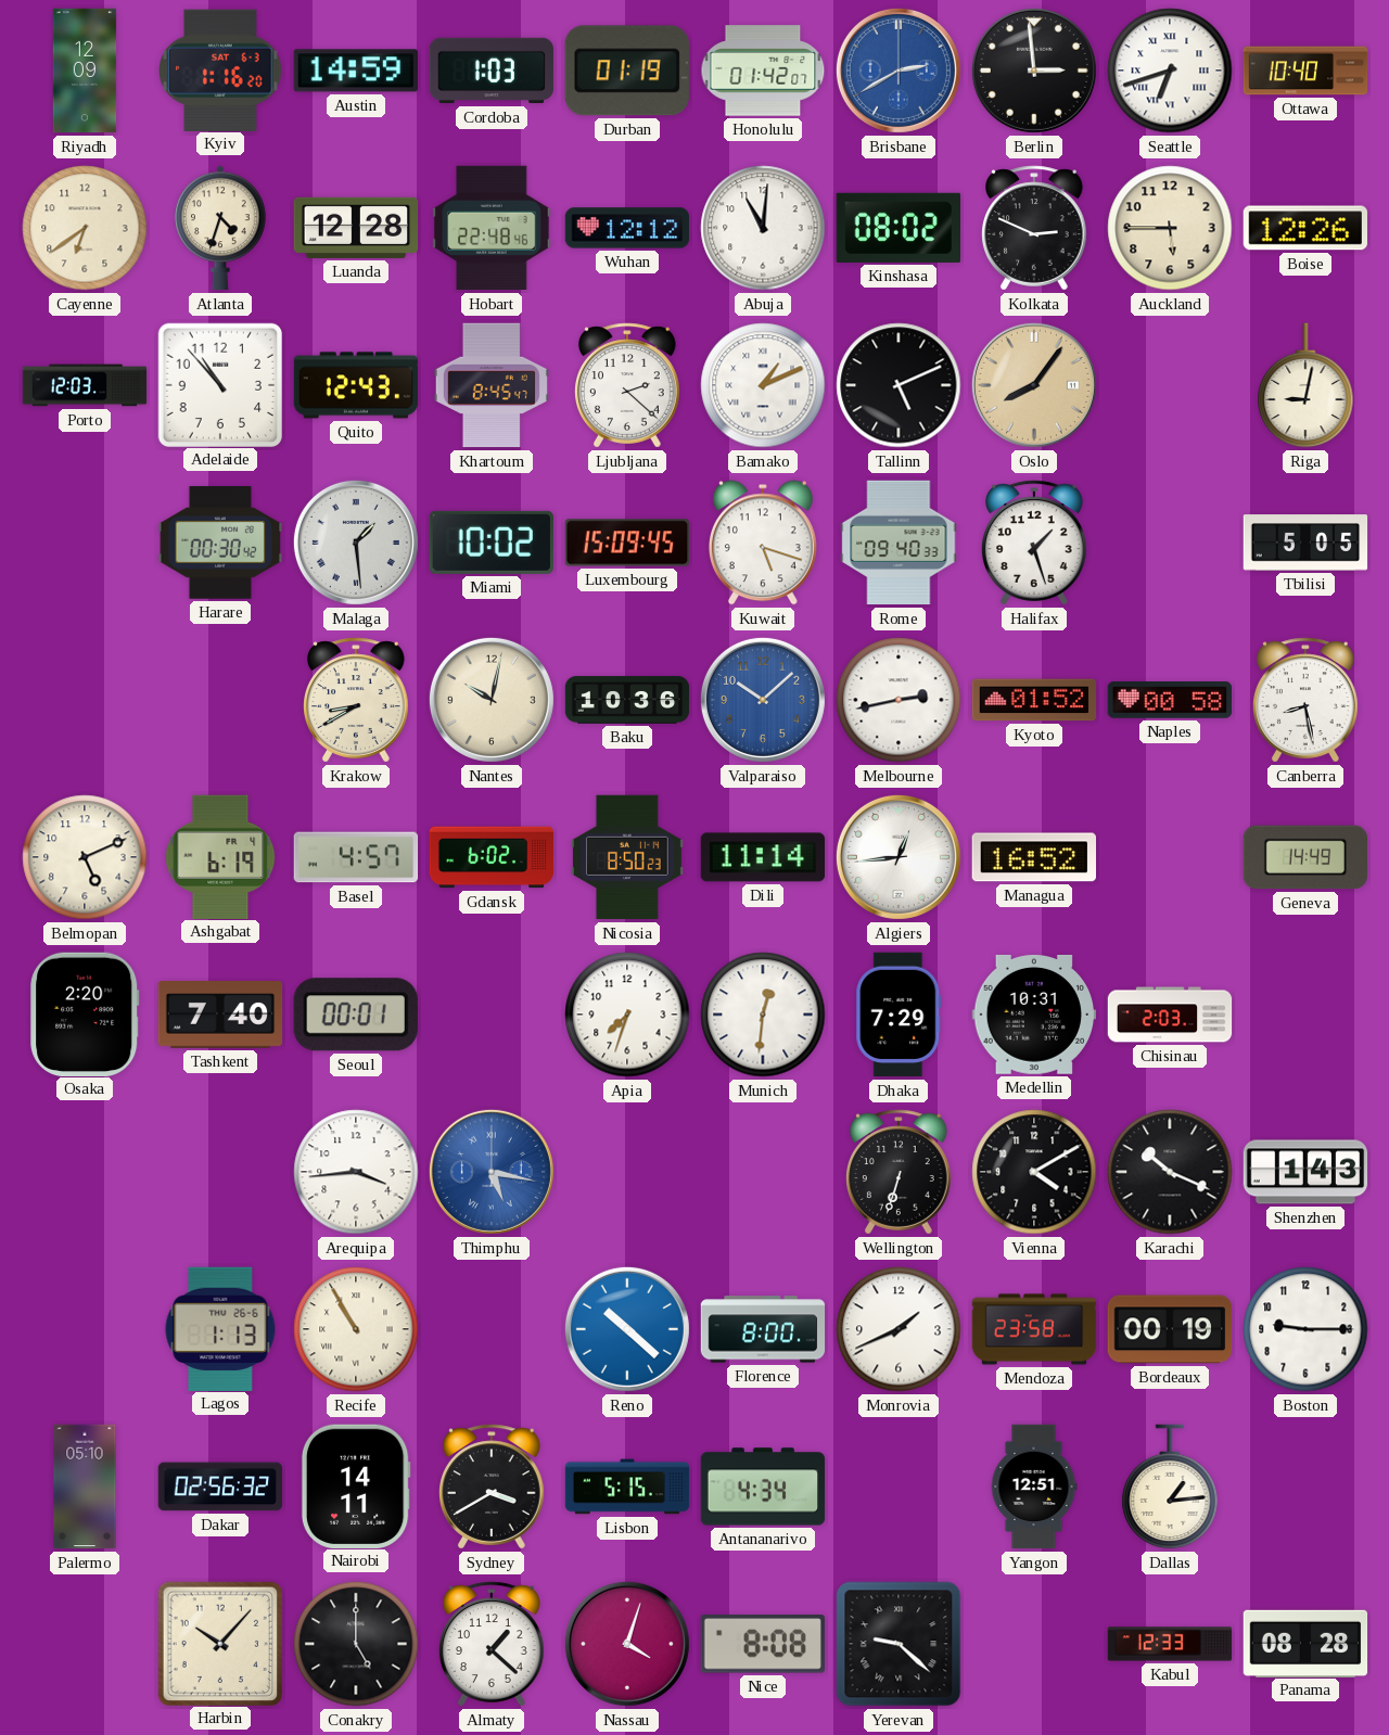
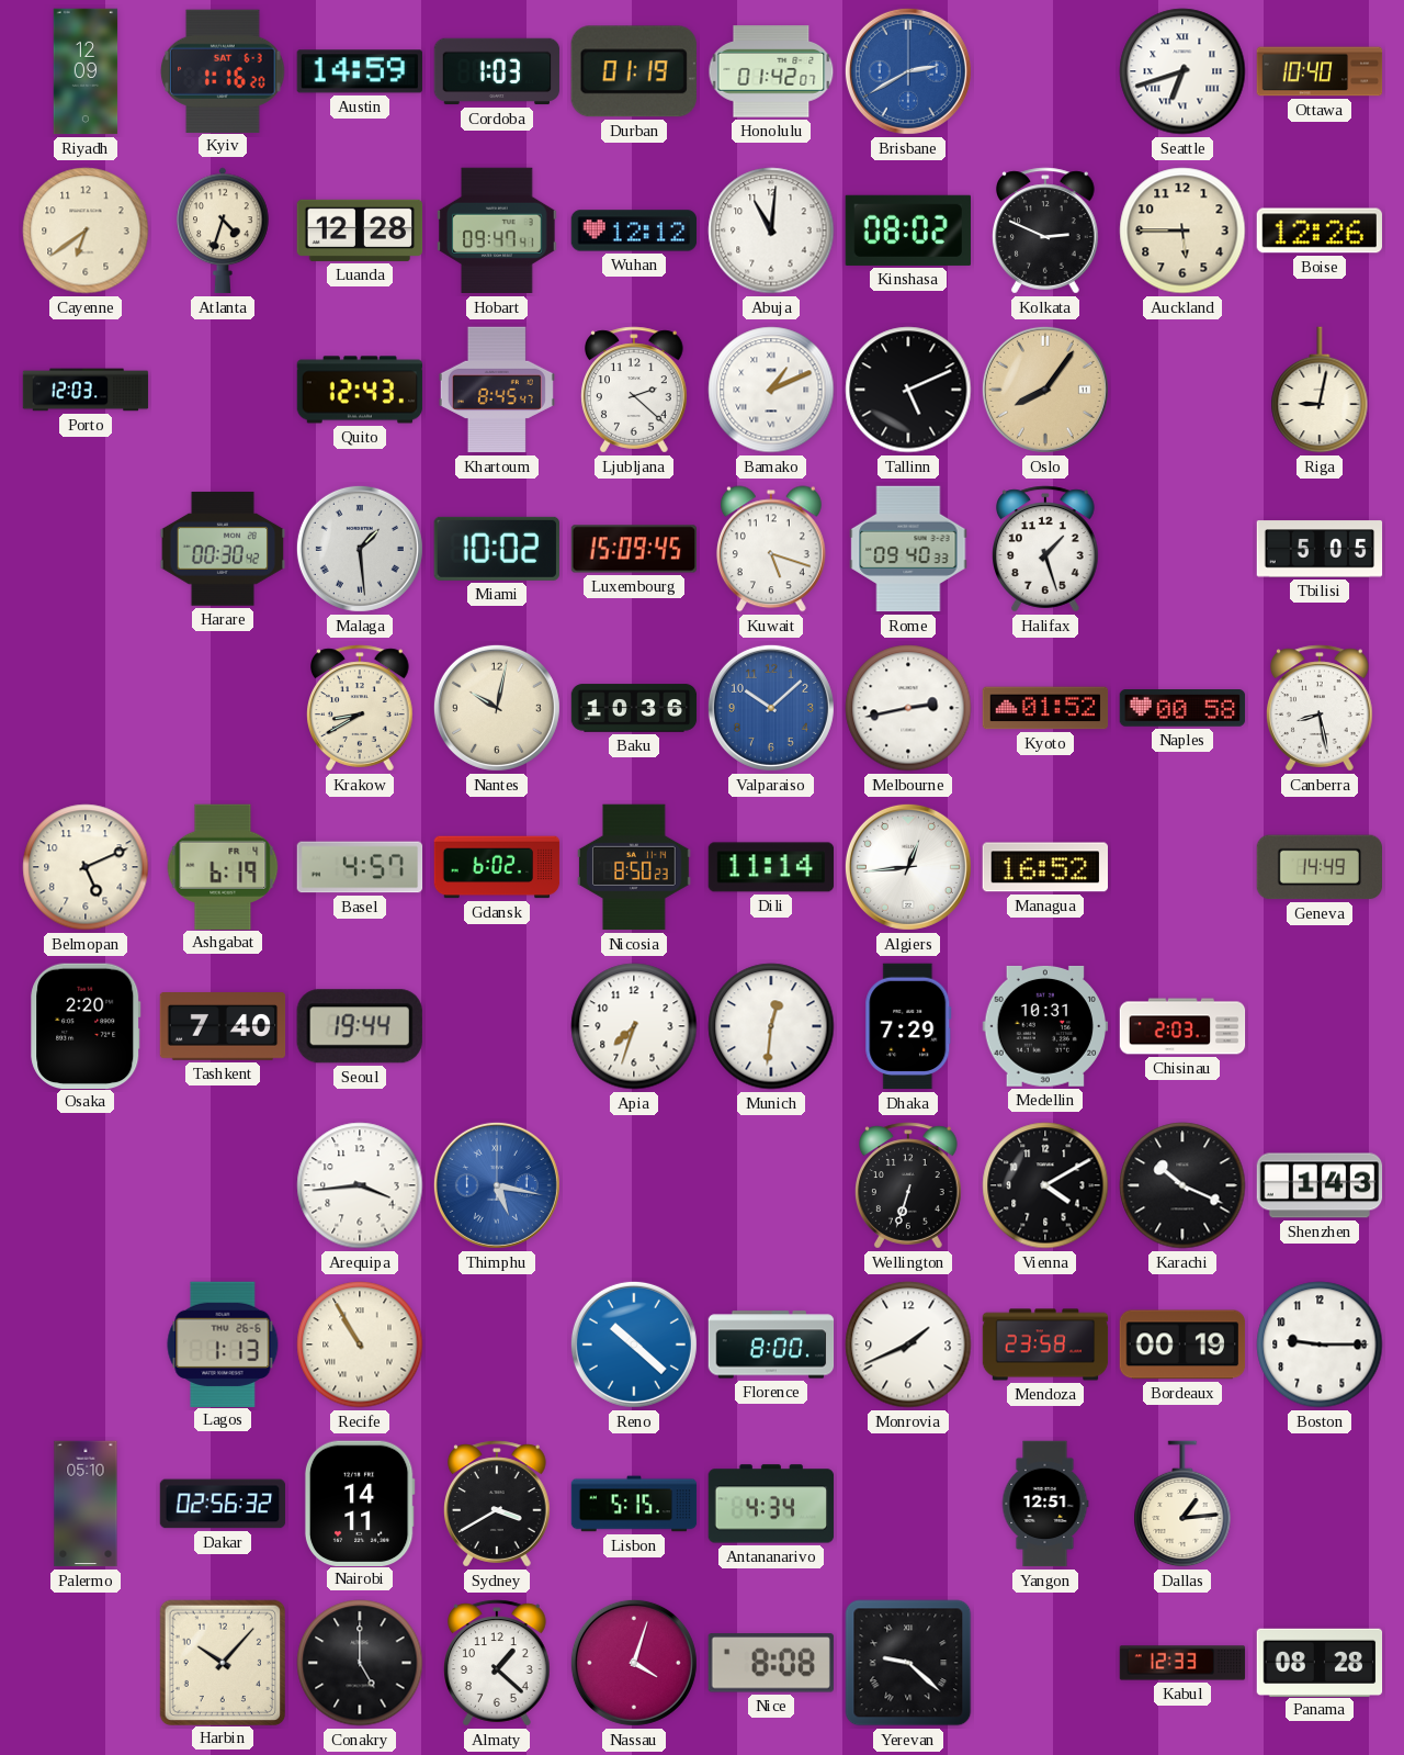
Berlin: 2:59 -> none
Hobart: 22:48 -> 09:47
Adelaide: 10:53 -> none
Seoul: 00:01 -> 19:44
